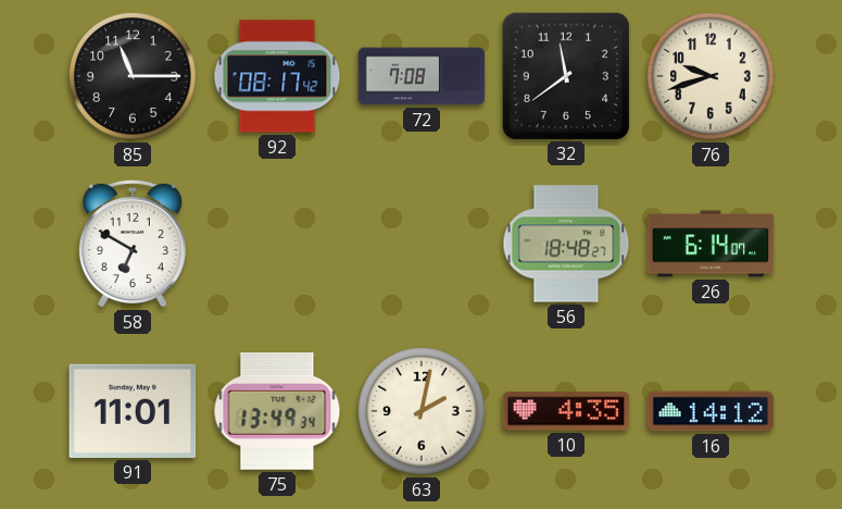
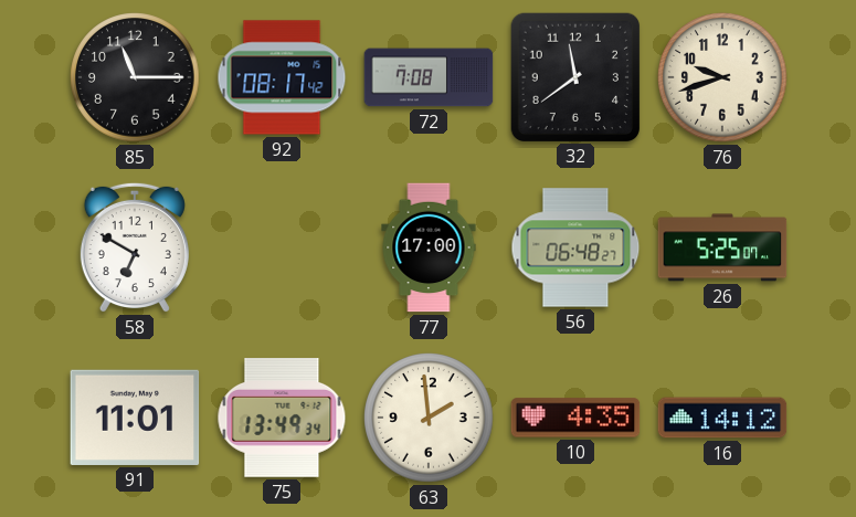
77: none -> 17:00
56: 18:48 -> 06:48
26: 6:14 -> 5:25
63: 2:02 -> 1:59
